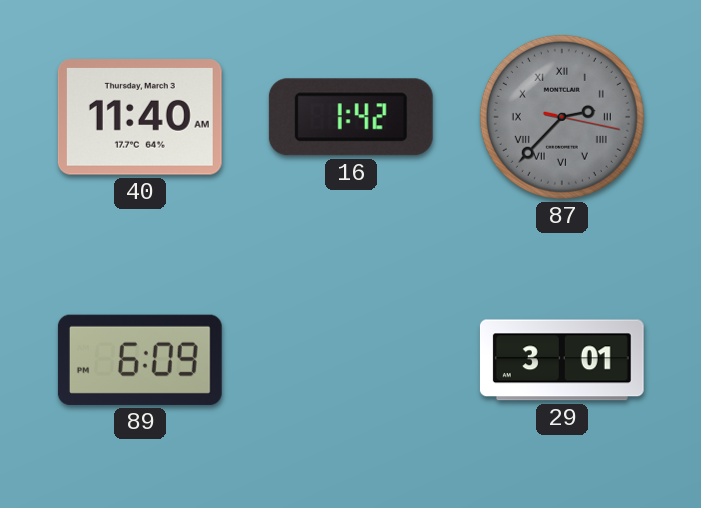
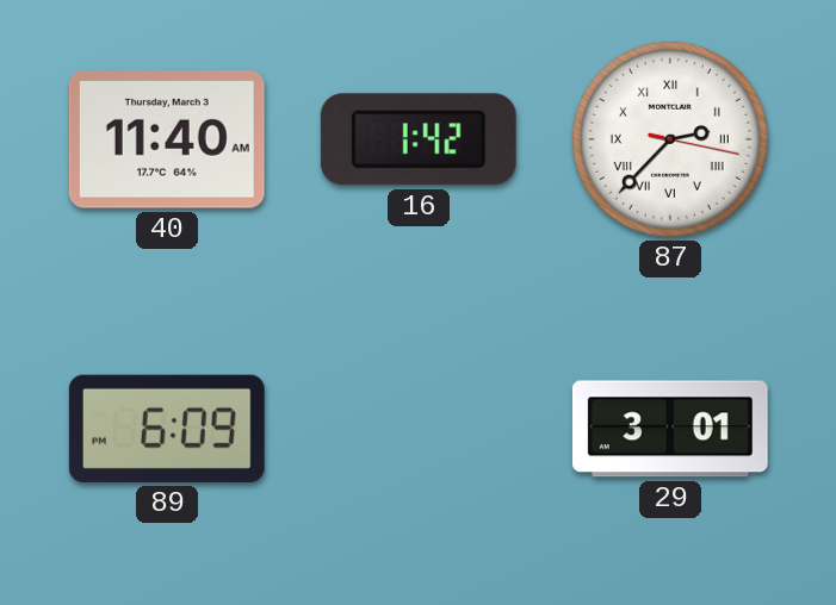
87 dial: grey -> white
